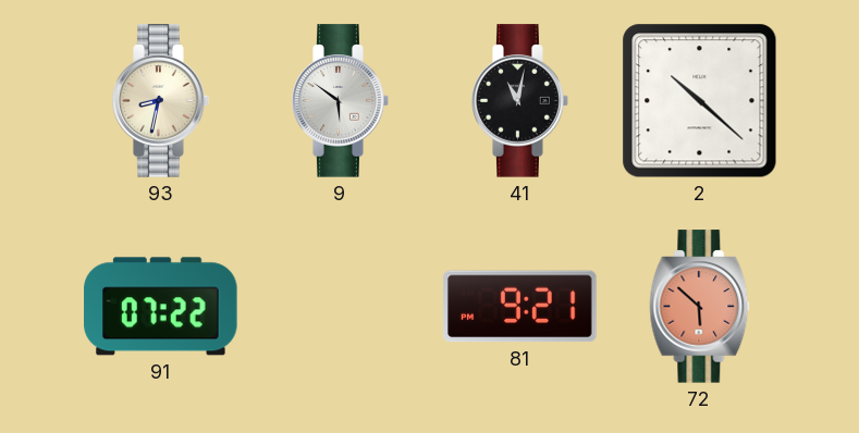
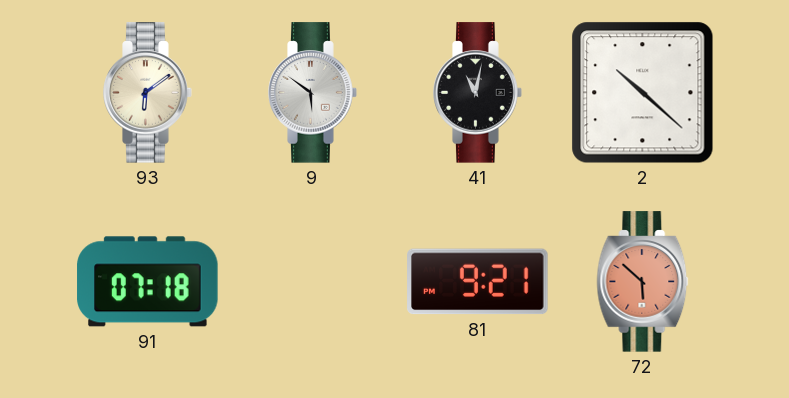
93: 8:32 -> 6:09
91: 07:22 -> 07:18
